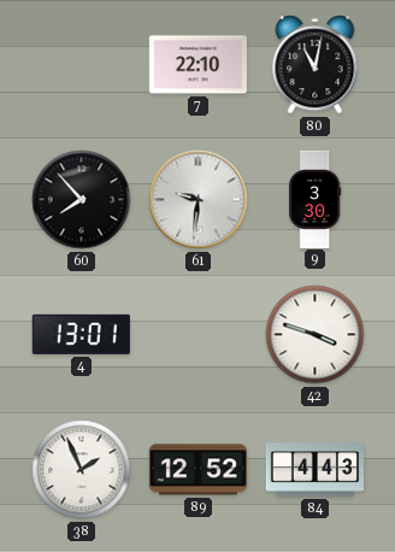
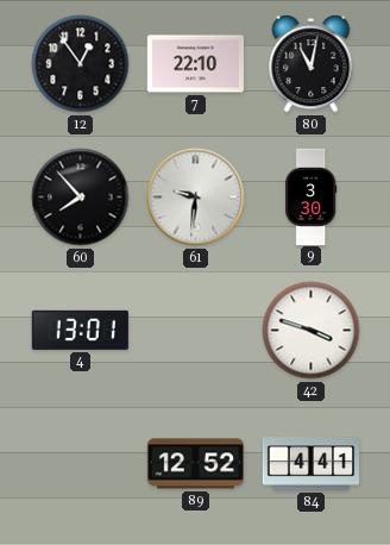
12: none -> 12:54
38: 1:56 -> none
84: 4:43 -> 4:41
